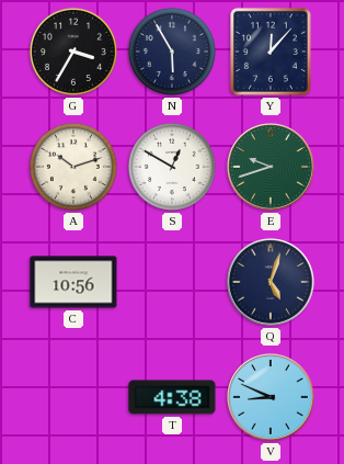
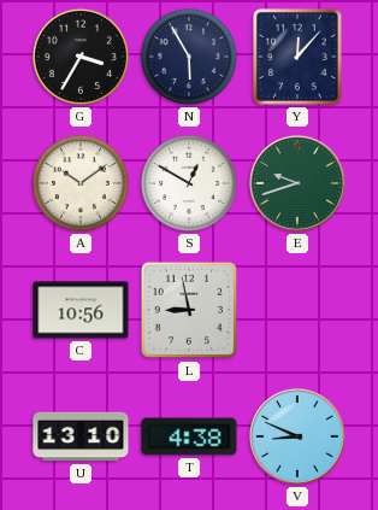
A: 10:12 -> 10:09
L: none -> 8:58
Q: 5:03 -> none
U: none -> 13:10
